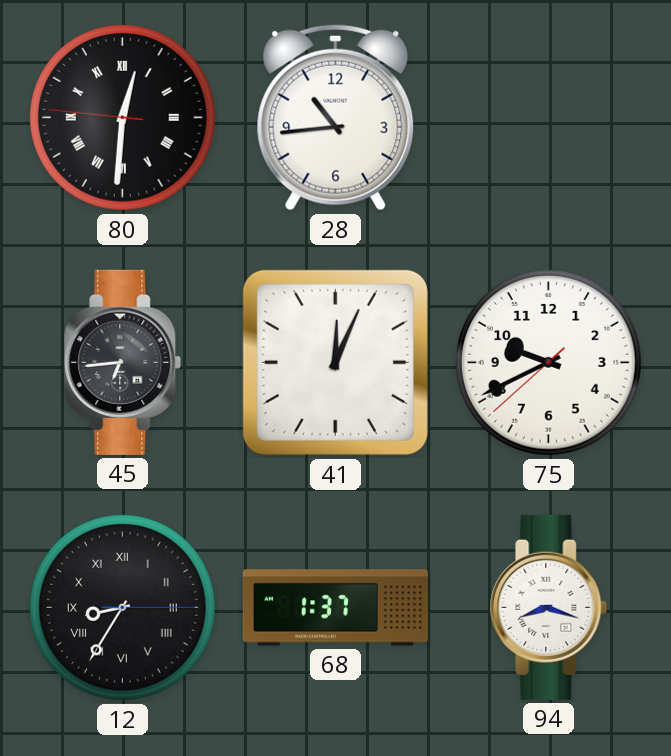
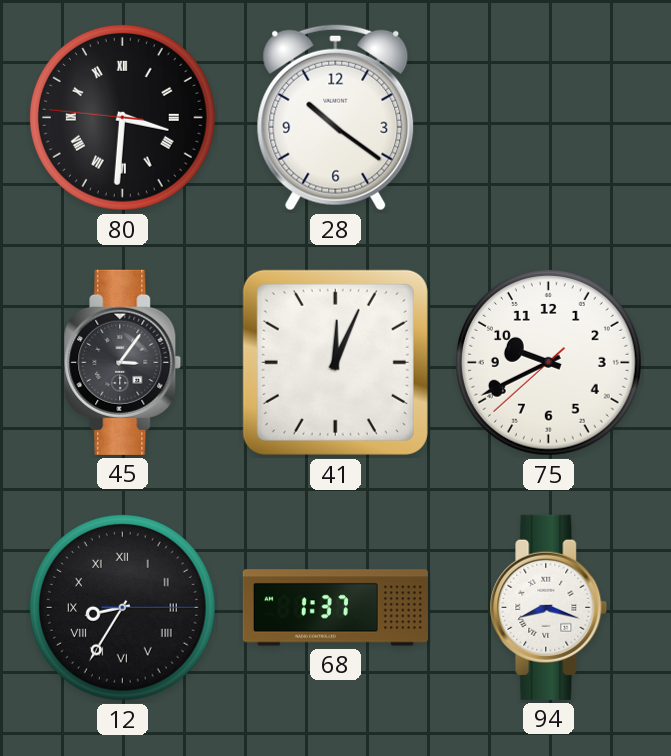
80: 12:30 -> 3:30
28: 10:44 -> 10:21
45: 6:44 -> 3:06
